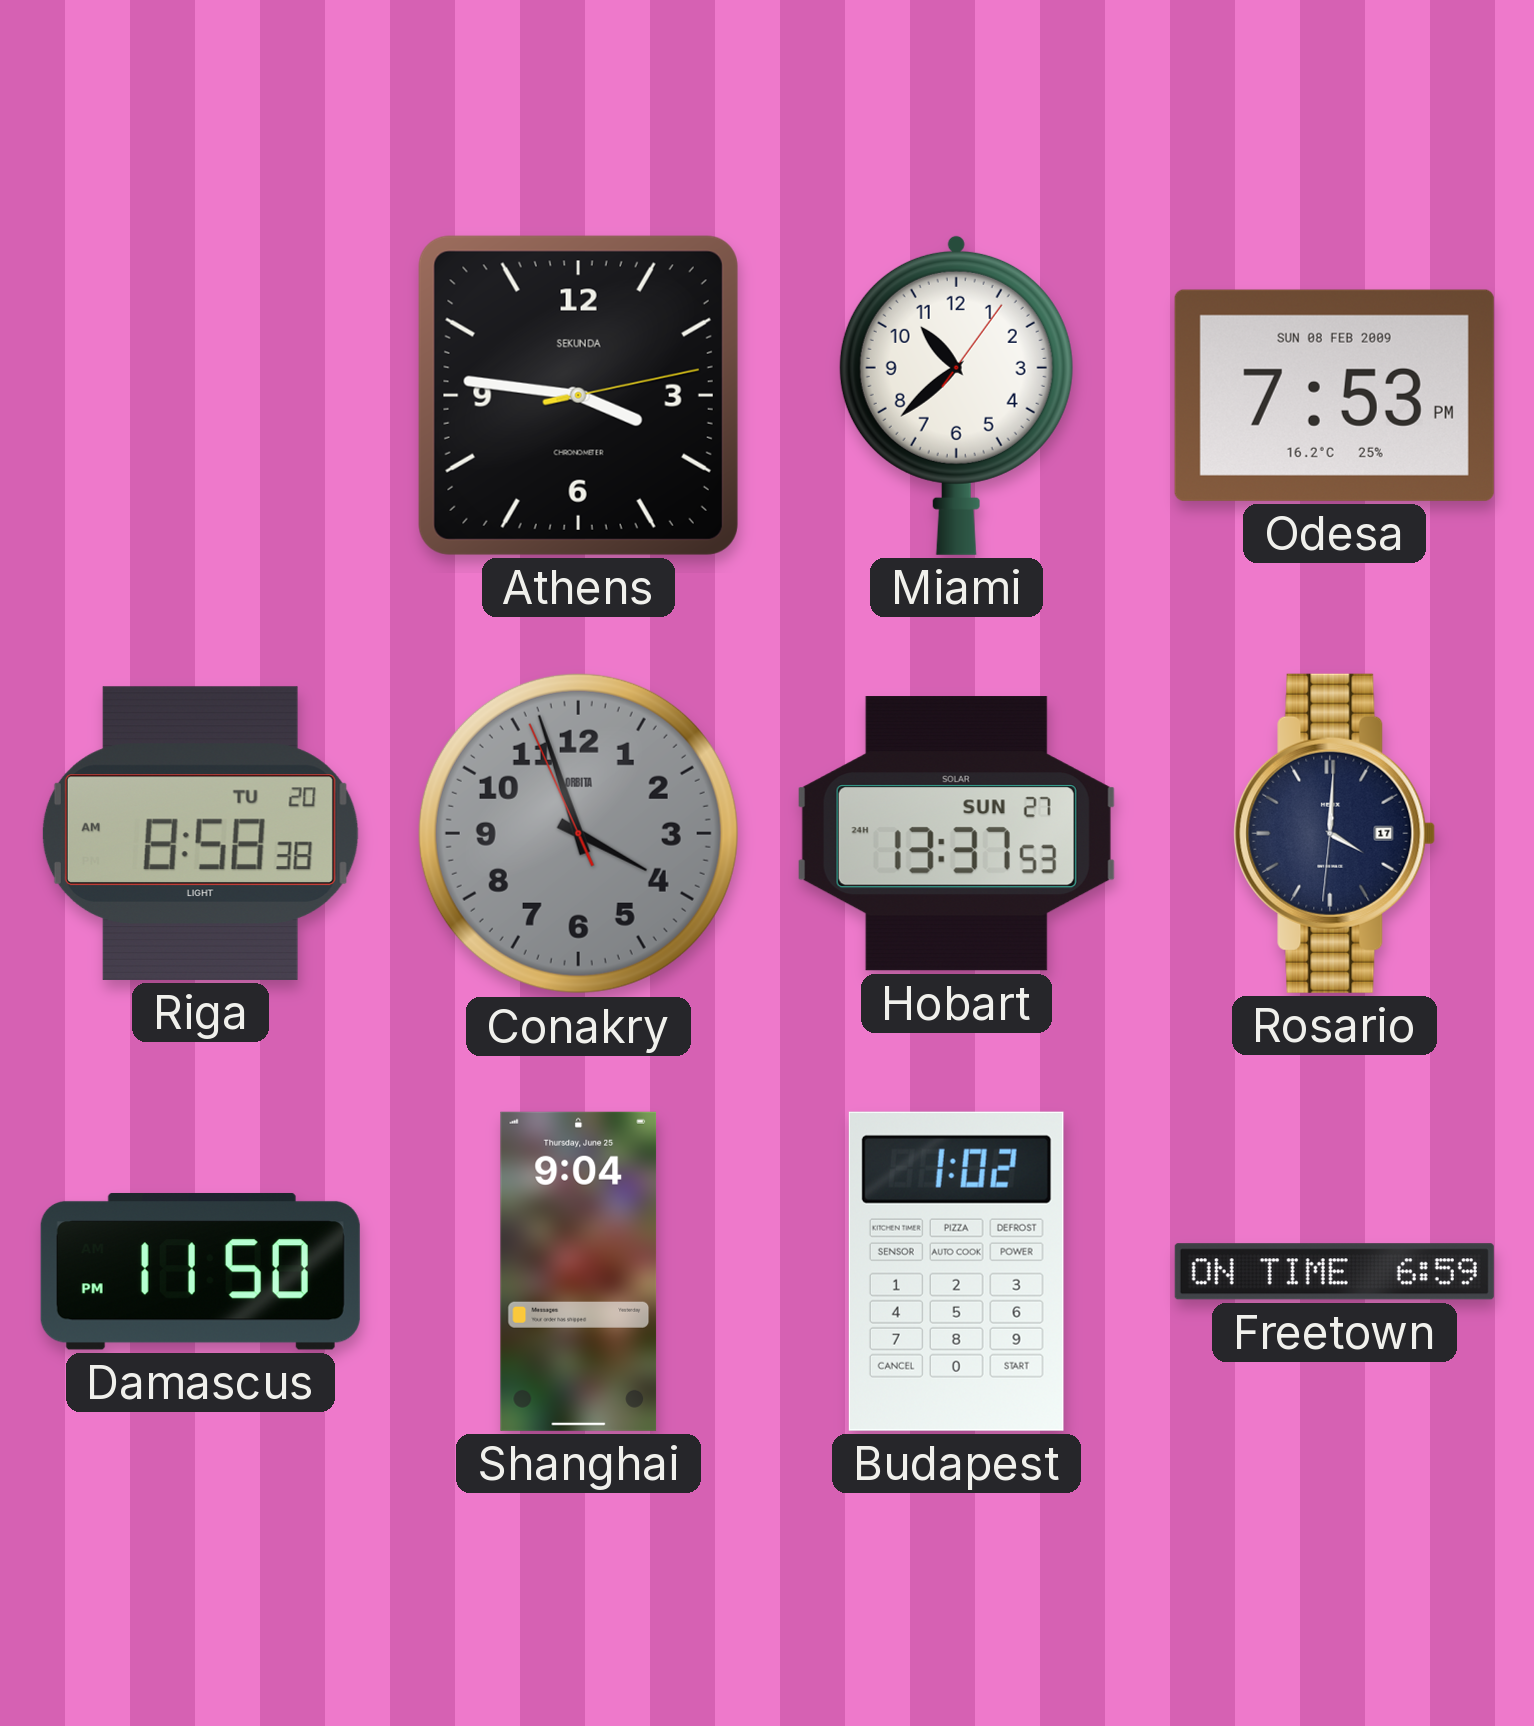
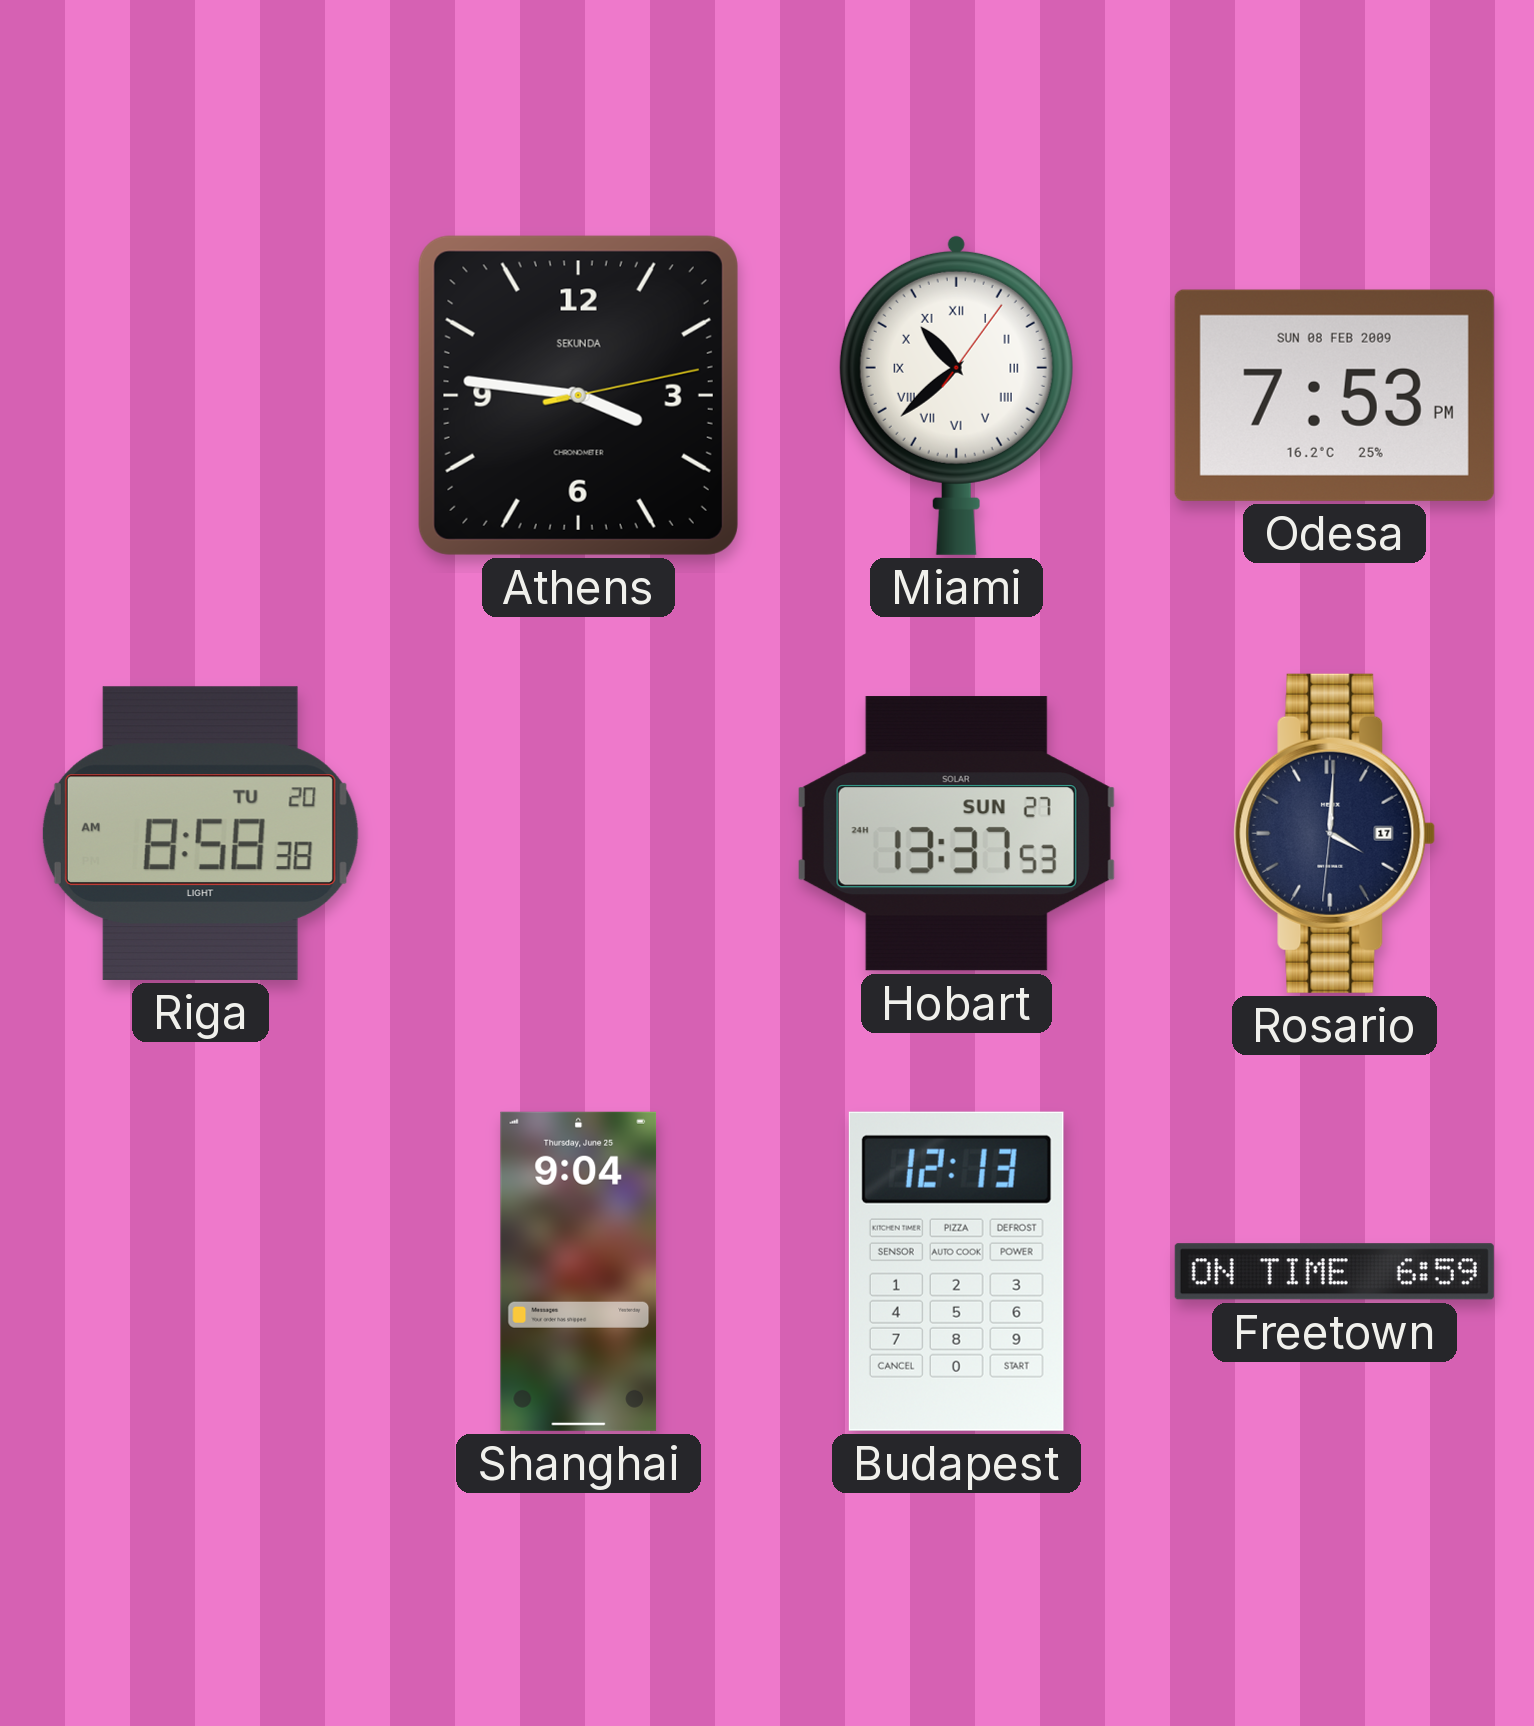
Miami numerals: Arabic -> Roman
Conakry: 3:56 -> none
Damascus: 11:50 -> none
Budapest: 1:02 -> 12:13
